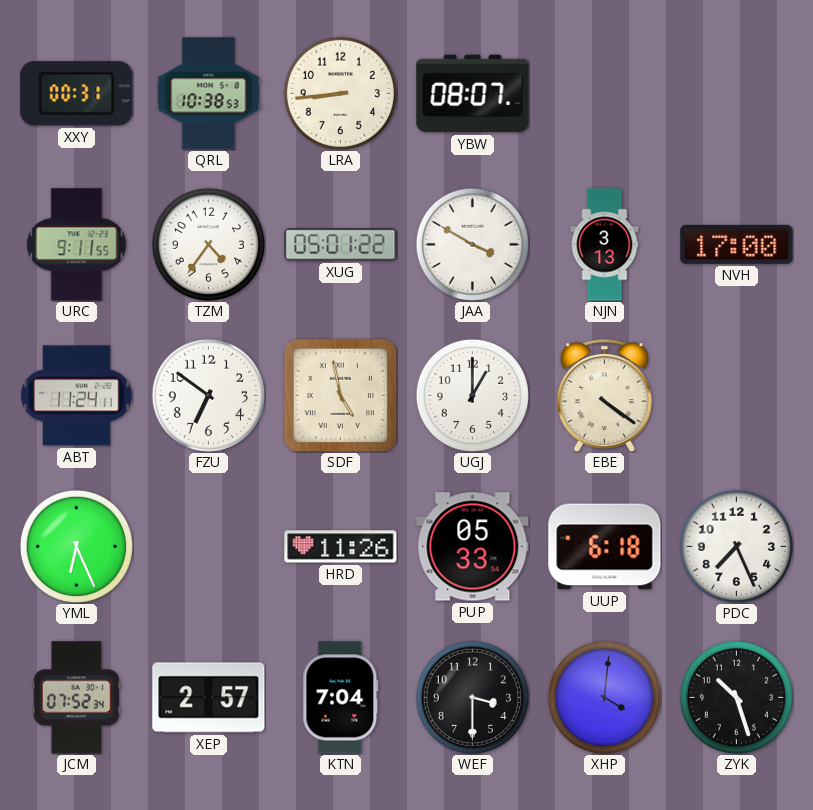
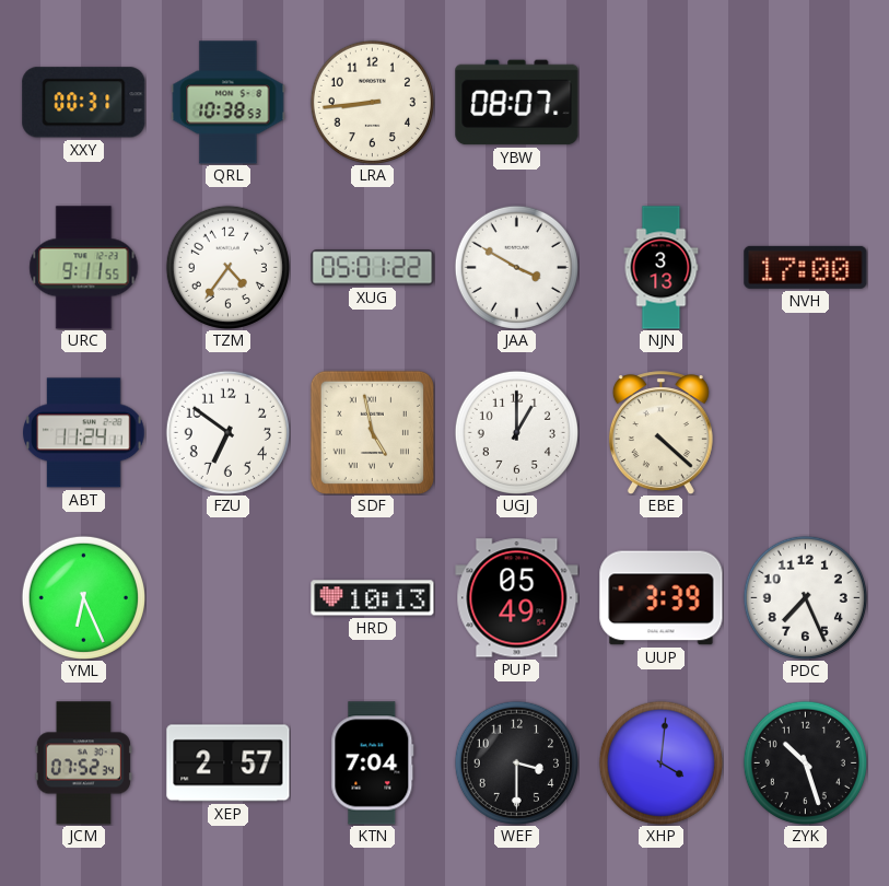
EBE: 4:21 -> 4:22
HRD: 11:26 -> 10:13
PUP: 05:33 -> 05:49
UUP: 6:18 -> 3:39
